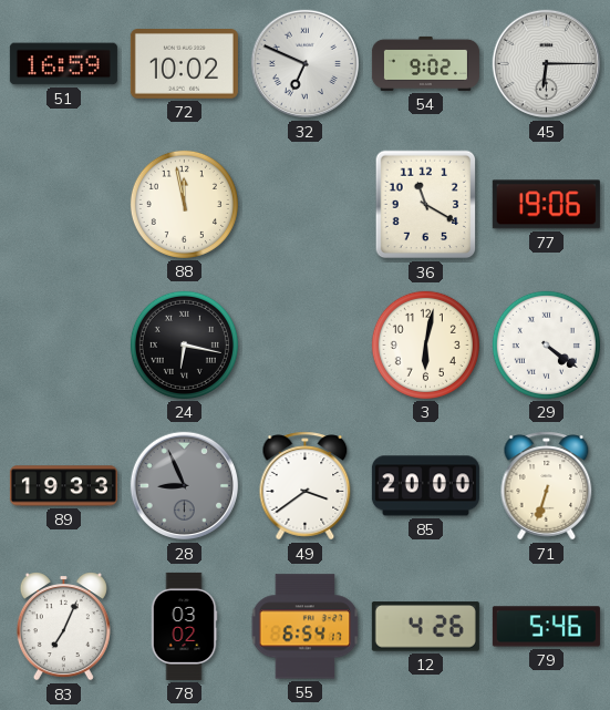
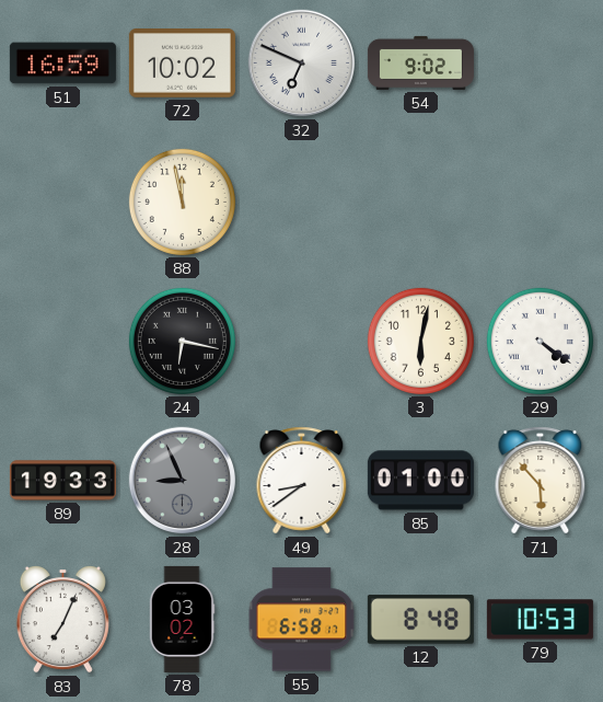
45: 6:15 -> none
36: 11:20 -> none
77: 19:06 -> none
49: 3:39 -> 8:39
85: 20:00 -> 01:00
71: 6:33 -> 5:53
55: 6:54 -> 6:58
12: 4:26 -> 8:48
79: 5:46 -> 10:53
